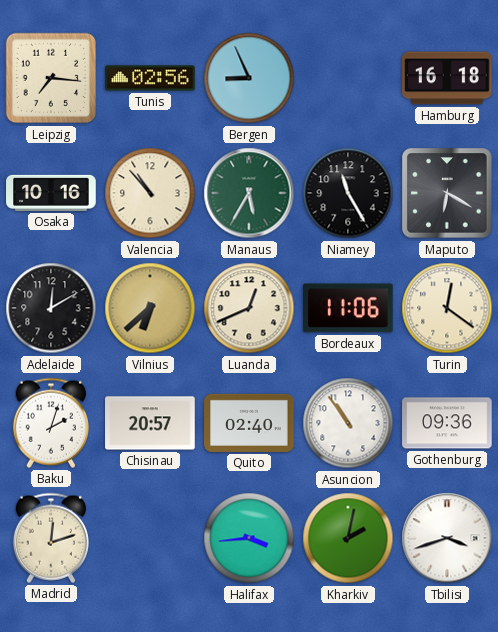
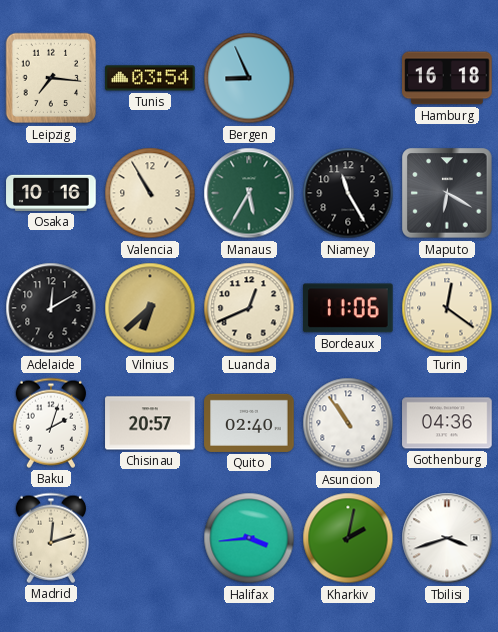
Tunis: 02:56 -> 03:54
Valencia: 10:53 -> 10:55
Gothenburg: 09:36 -> 04:36
